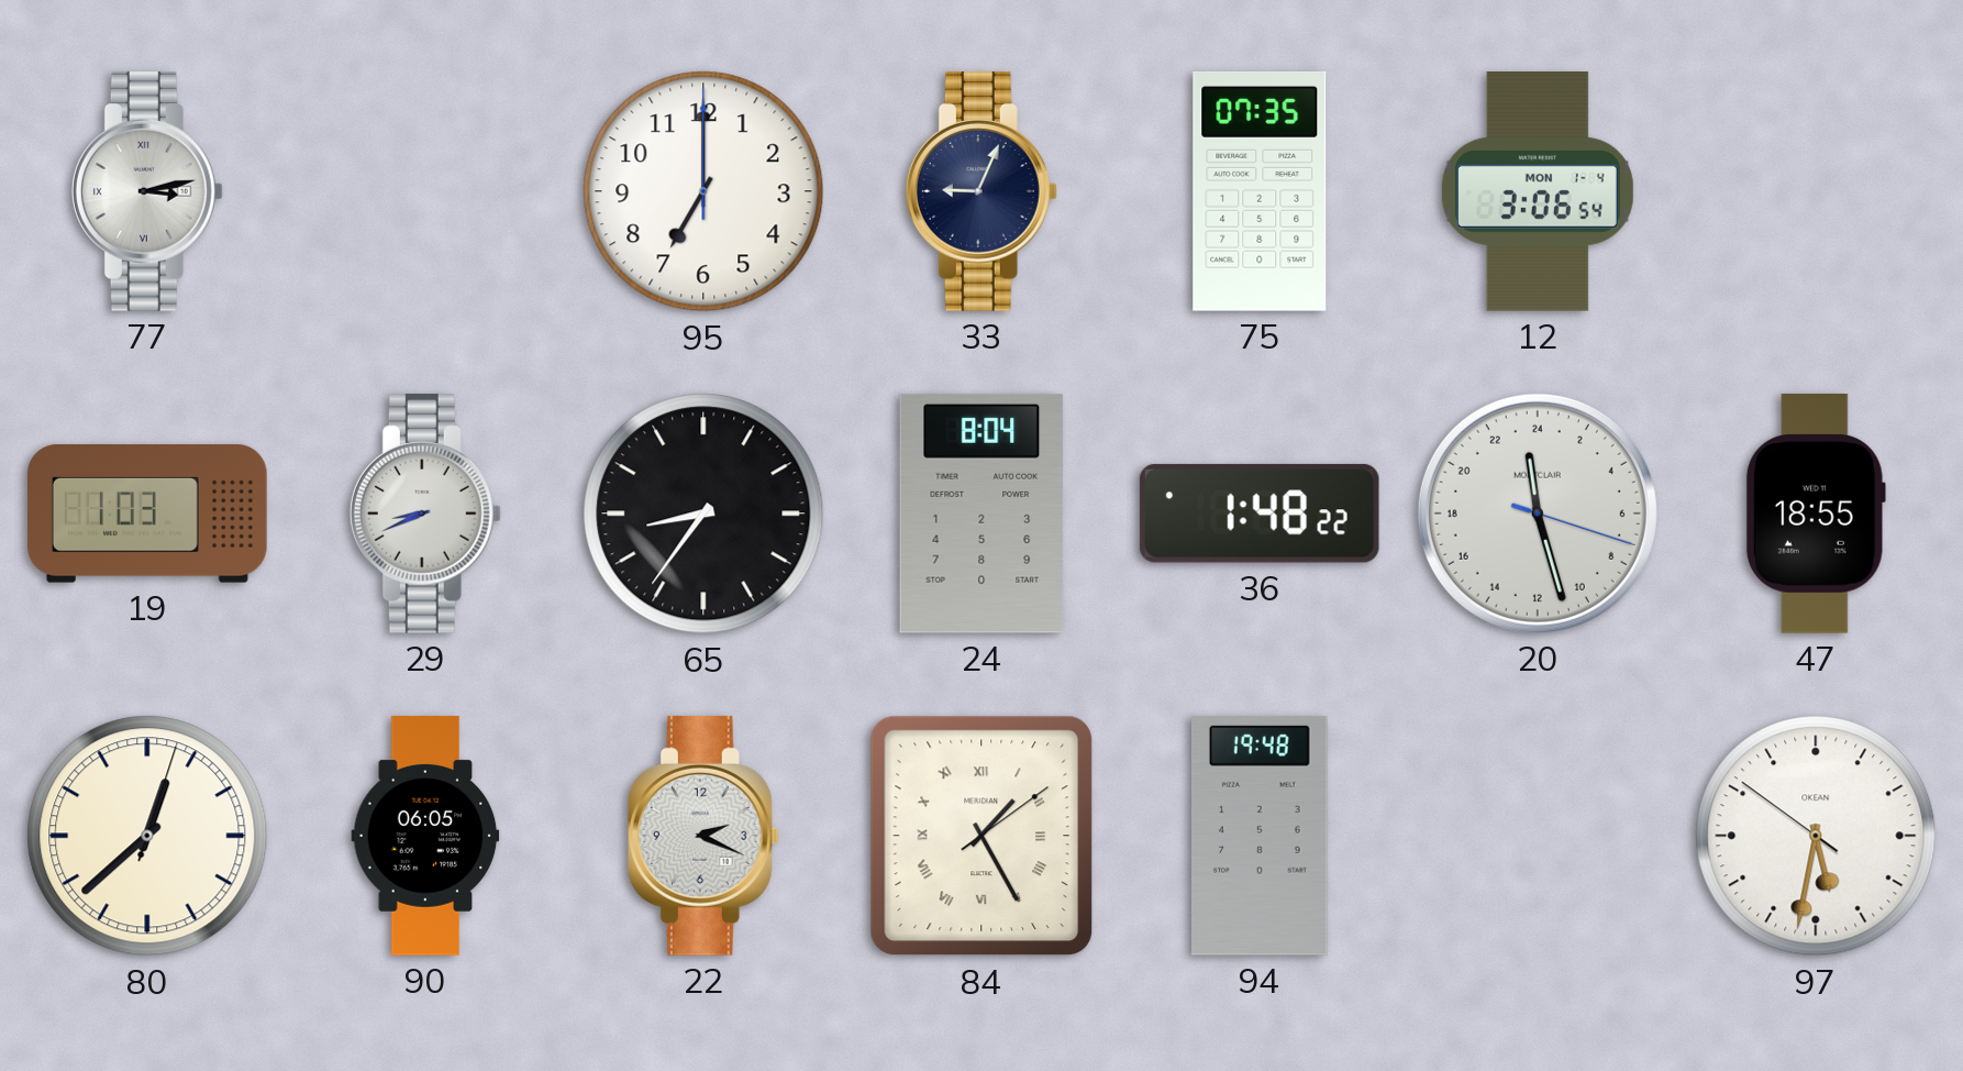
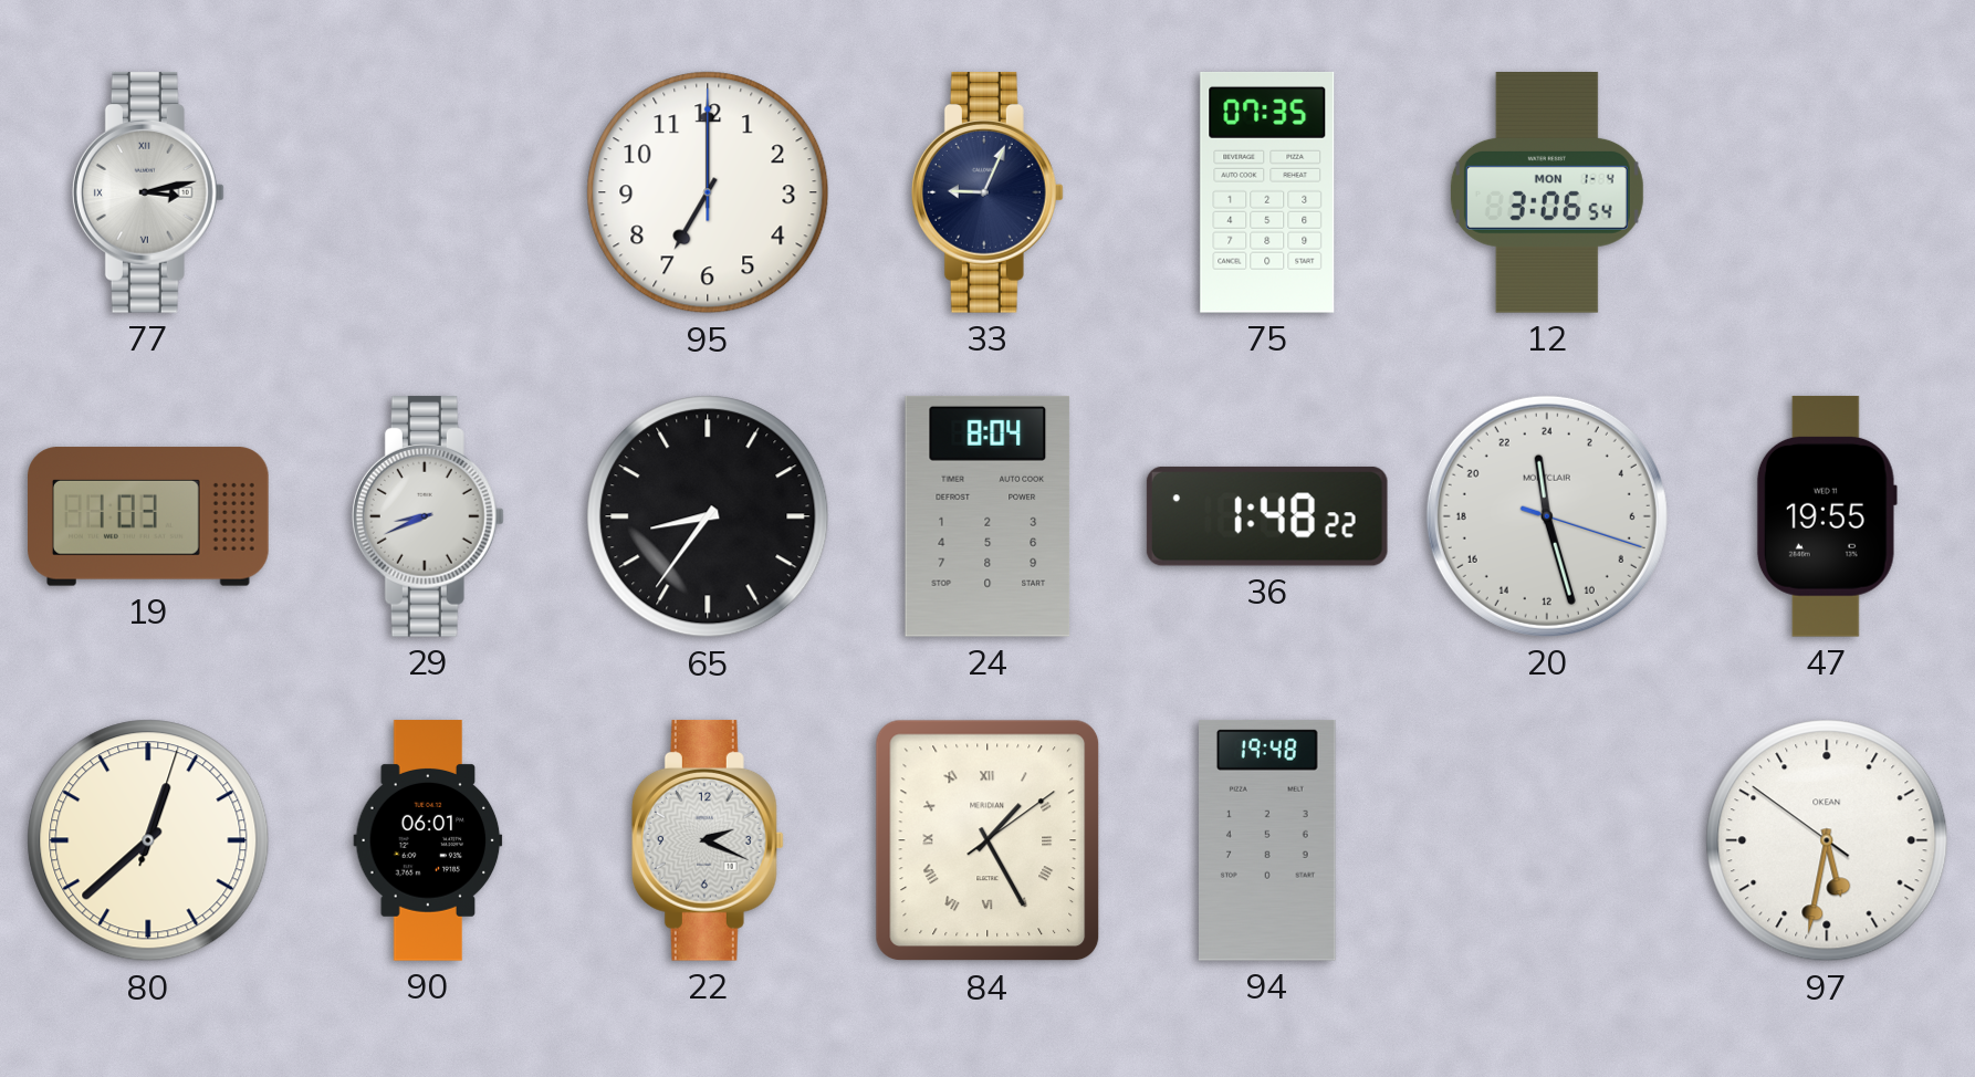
47: 18:55 -> 19:55
90: 06:05 -> 06:01
